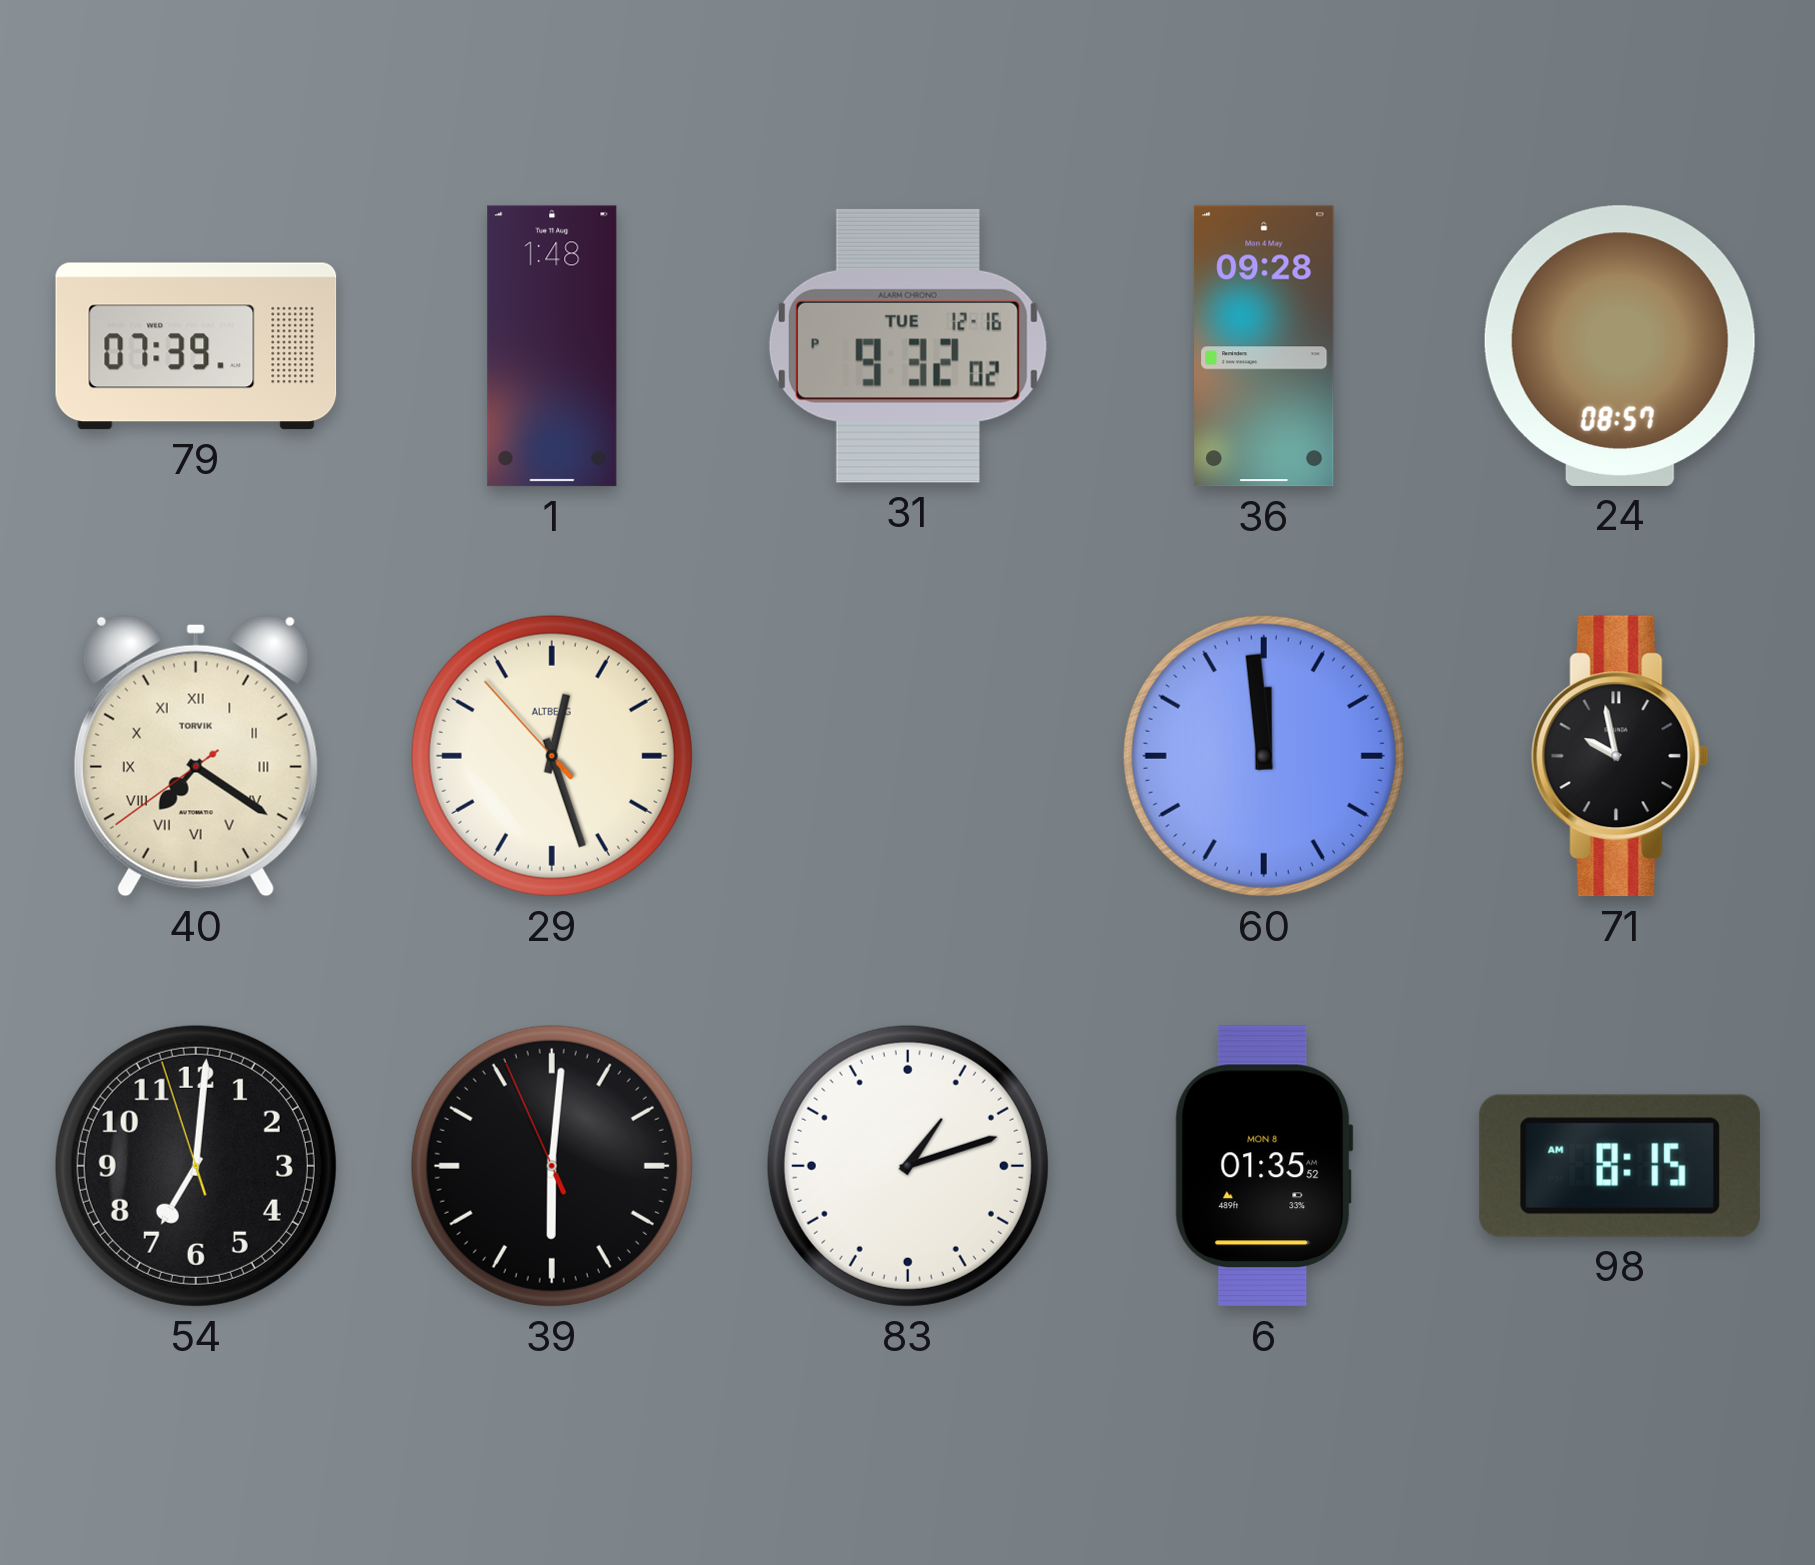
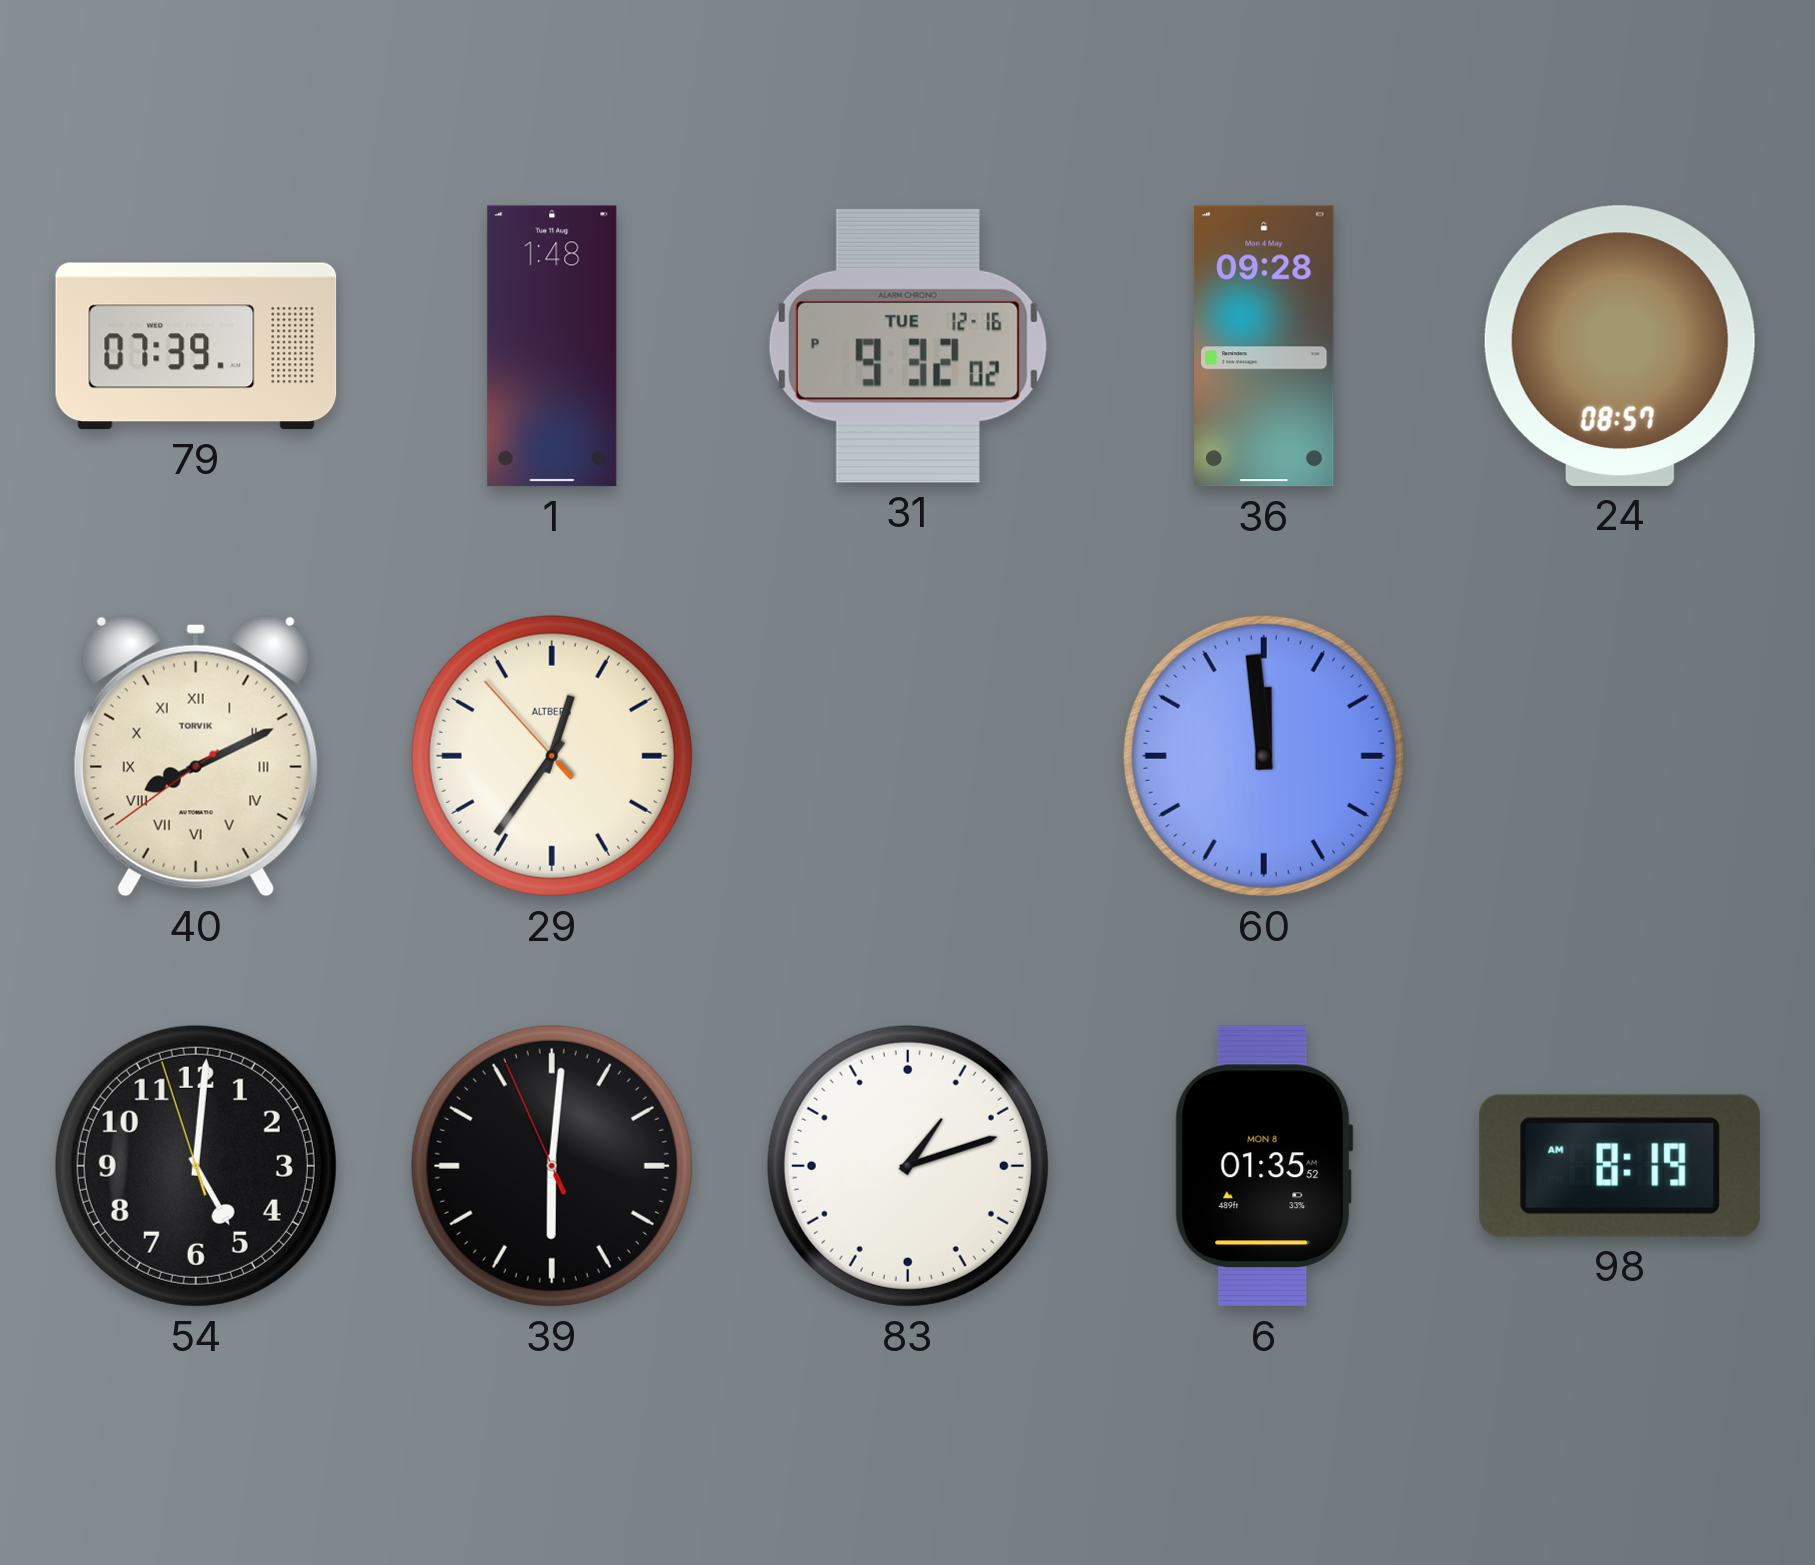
40: 7:20 -> 8:10
29: 12:26 -> 12:35
71: 9:58 -> none
54: 7:00 -> 5:00
98: 8:15 -> 8:19
